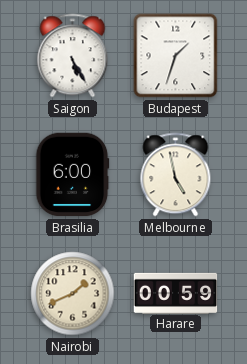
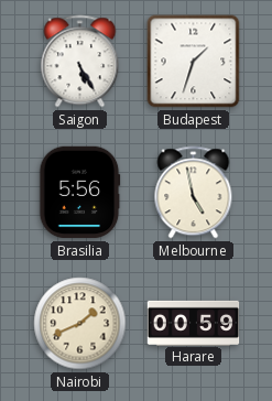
Brasilia: 6:00 -> 5:56
